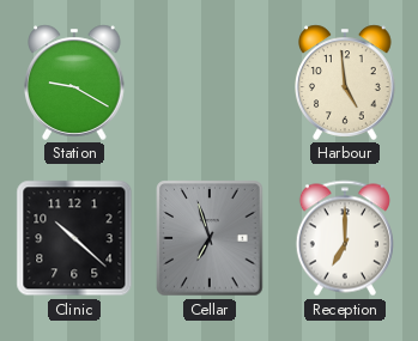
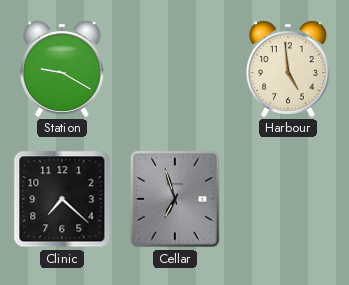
Clinic: 10:22 -> 7:22
Reception: 7:00 -> none
